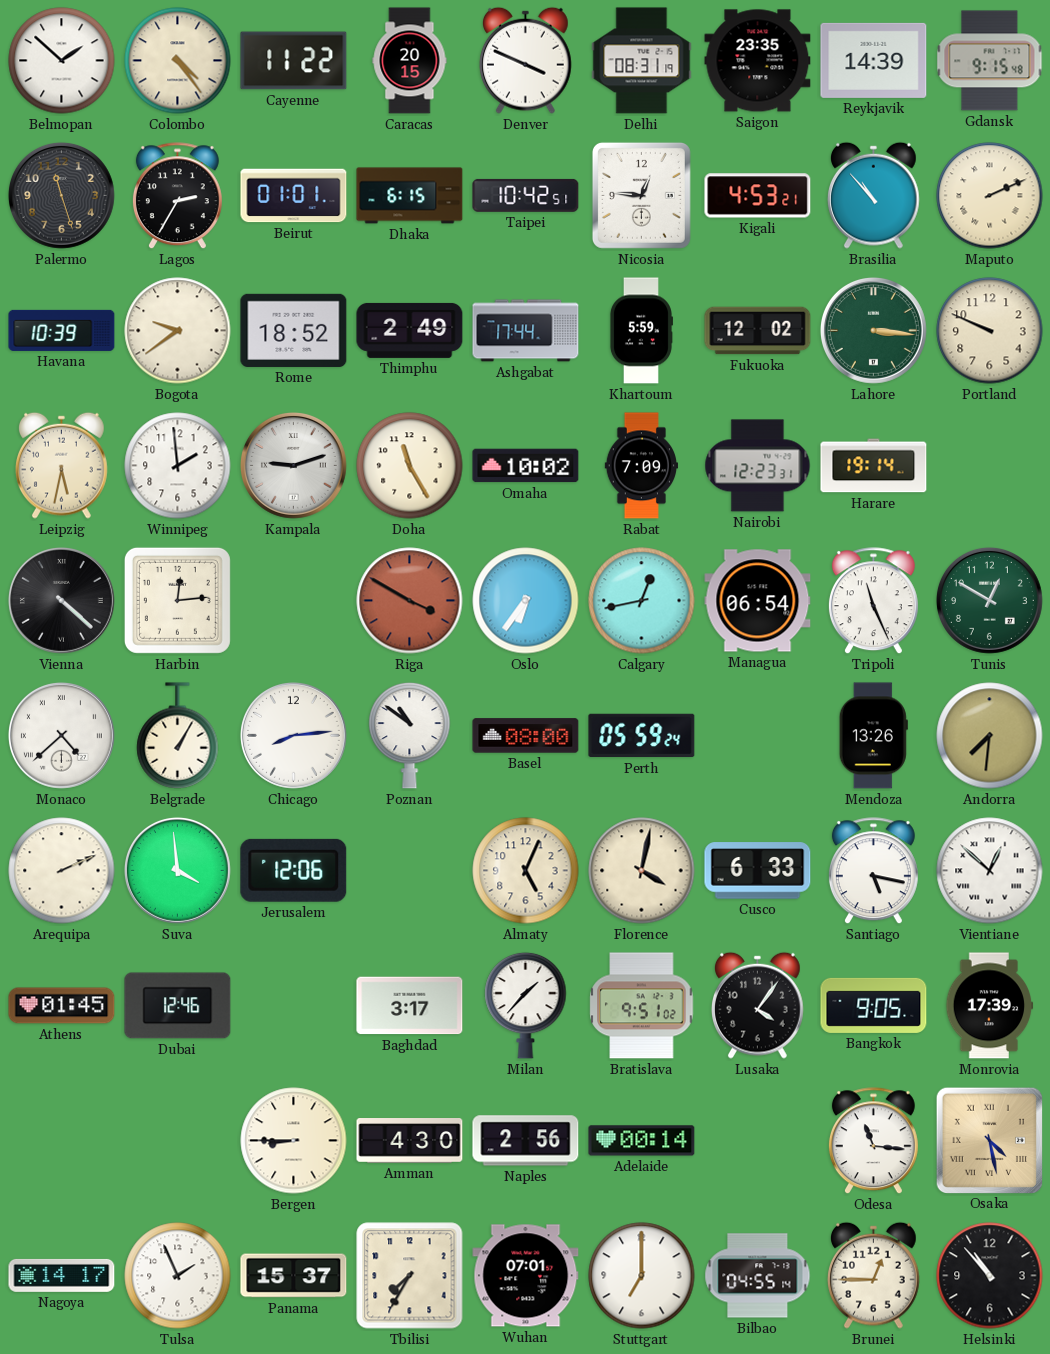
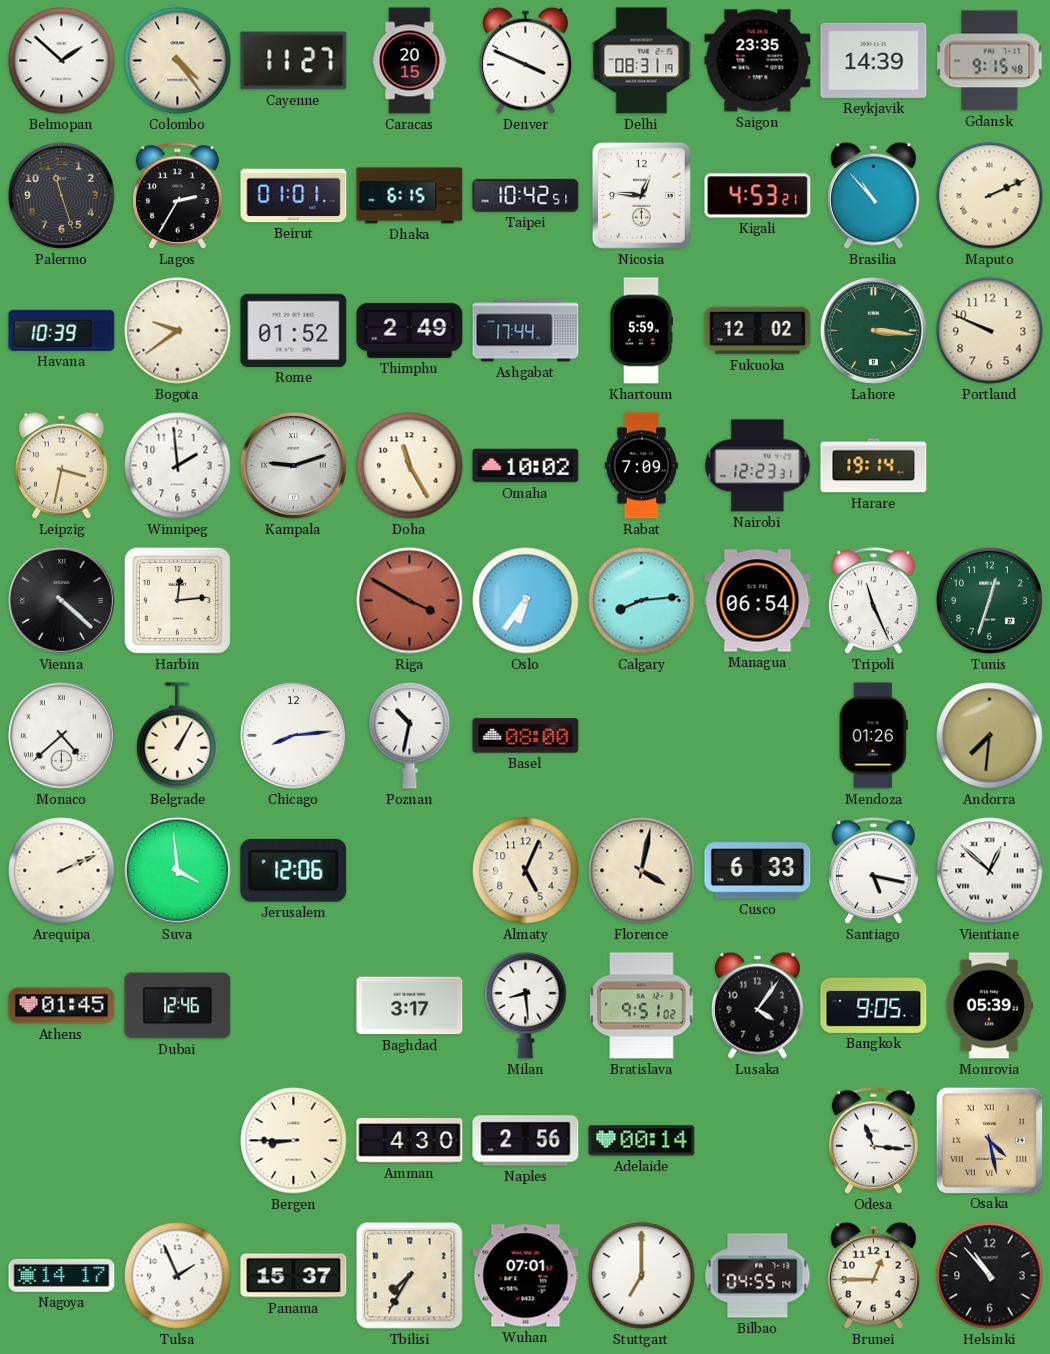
Cayenne: 11:22 -> 11:27
Rome: 18:52 -> 01:52
Leipzig: 5:32 -> 3:32
Calgary: 12:43 -> 8:14
Tunis: 12:50 -> 12:33
Poznan: 10:51 -> 10:32
Perth: 05:59 -> none
Mendoza: 13:26 -> 01:26
Milan: 1:37 -> 8:29
Monrovia: 17:39 -> 05:39
